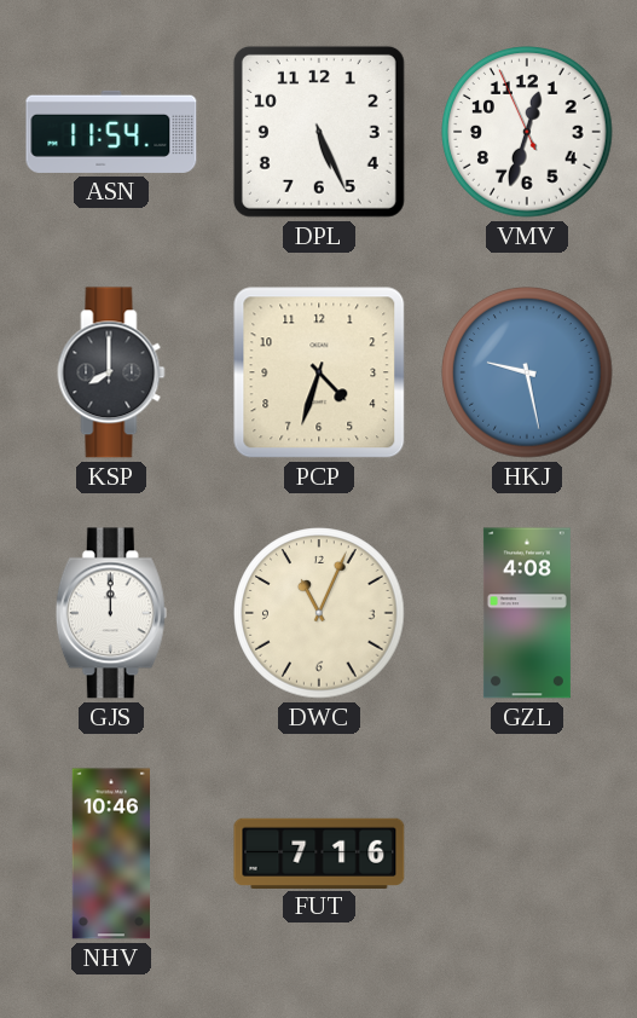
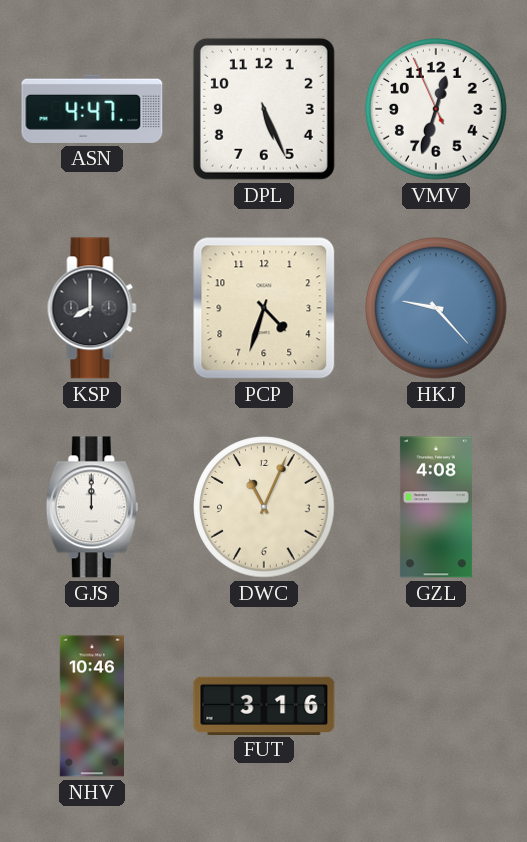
ASN: 11:54 -> 4:47
HKJ: 9:28 -> 9:23
FUT: 7:16 -> 3:16
